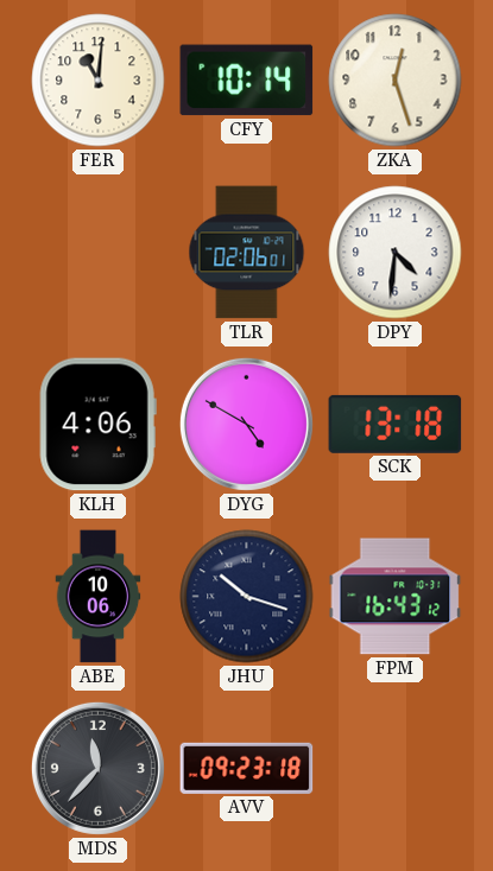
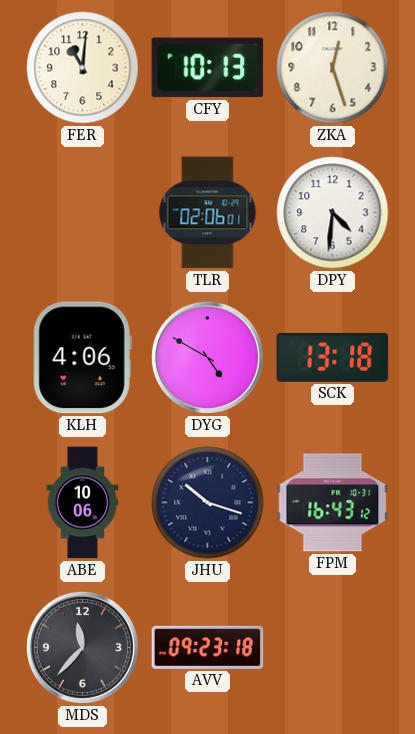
CFY: 10:14 -> 10:13
